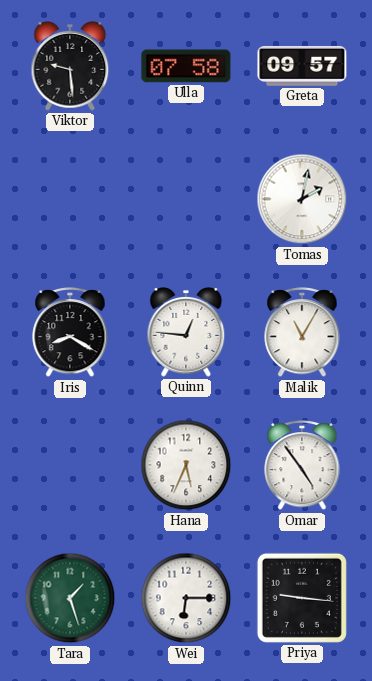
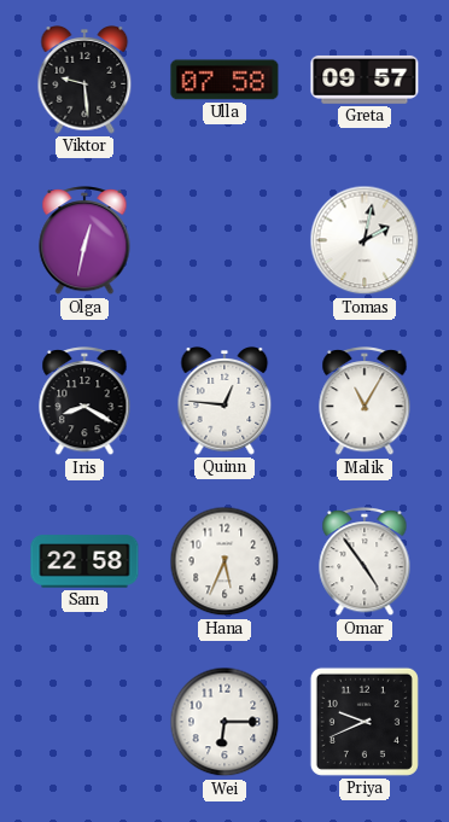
Olga: none -> 12:32
Sam: none -> 22:58
Tara: 1:27 -> none
Priya: 9:16 -> 9:41
